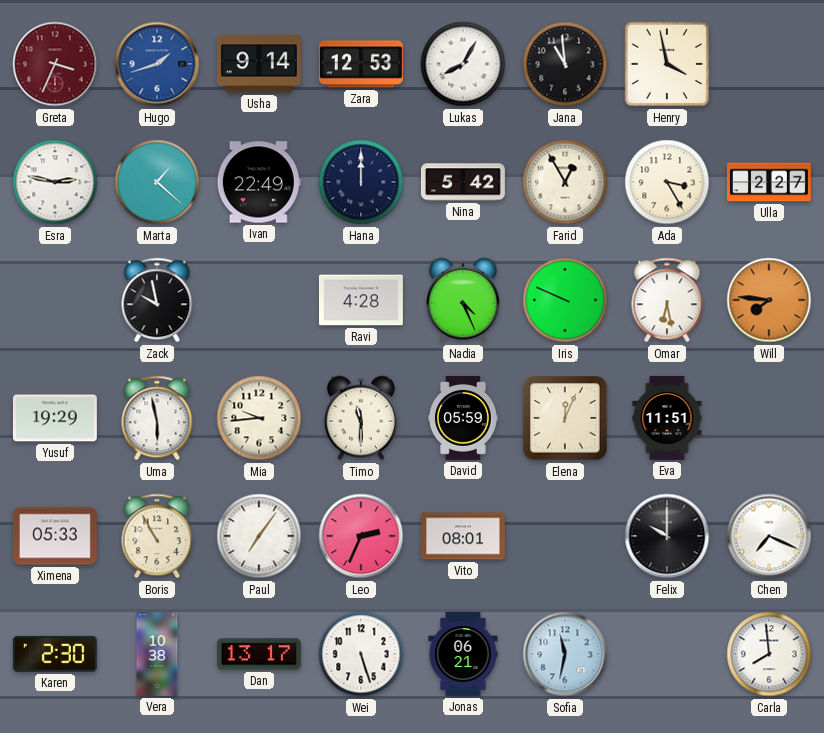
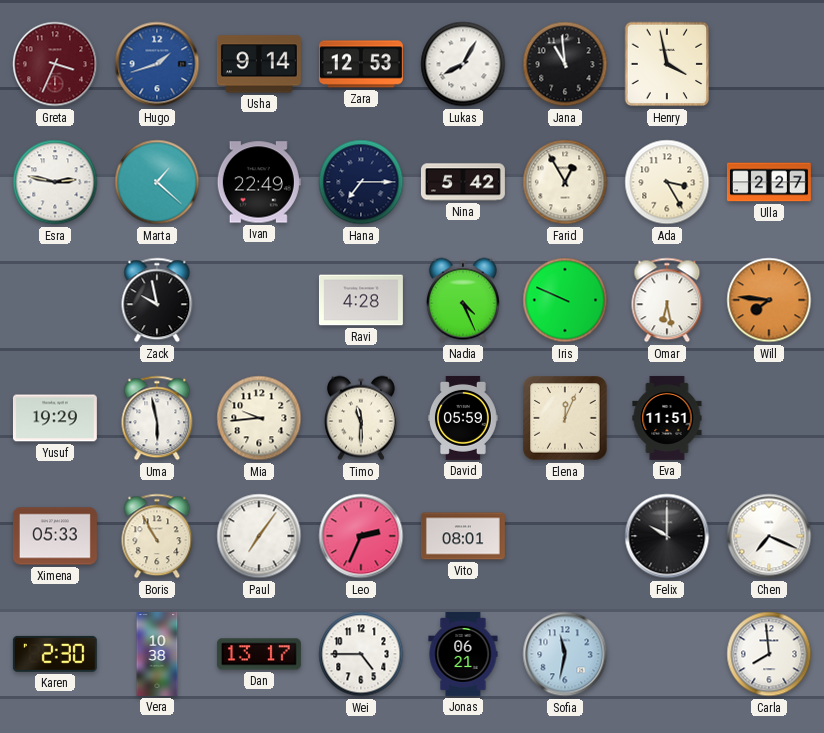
Hana: 12:00 -> 7:15
Wei: 5:27 -> 4:45
